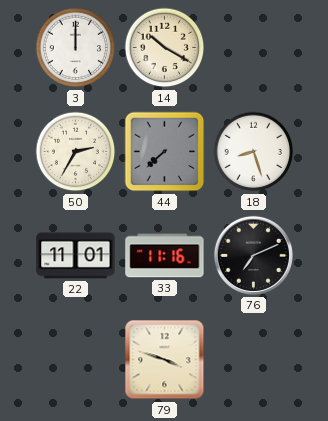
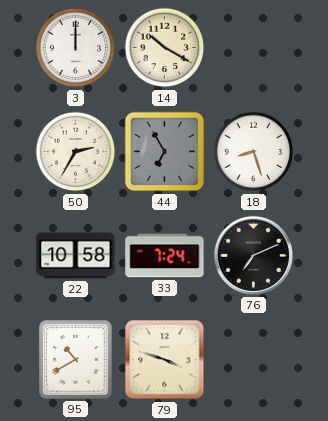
44: 7:38 -> 6:55
22: 11:01 -> 10:58
33: 11:16 -> 7:24
95: none -> 10:40
